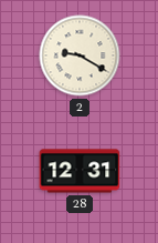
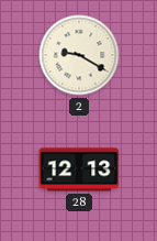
28: 12:31 -> 12:13
